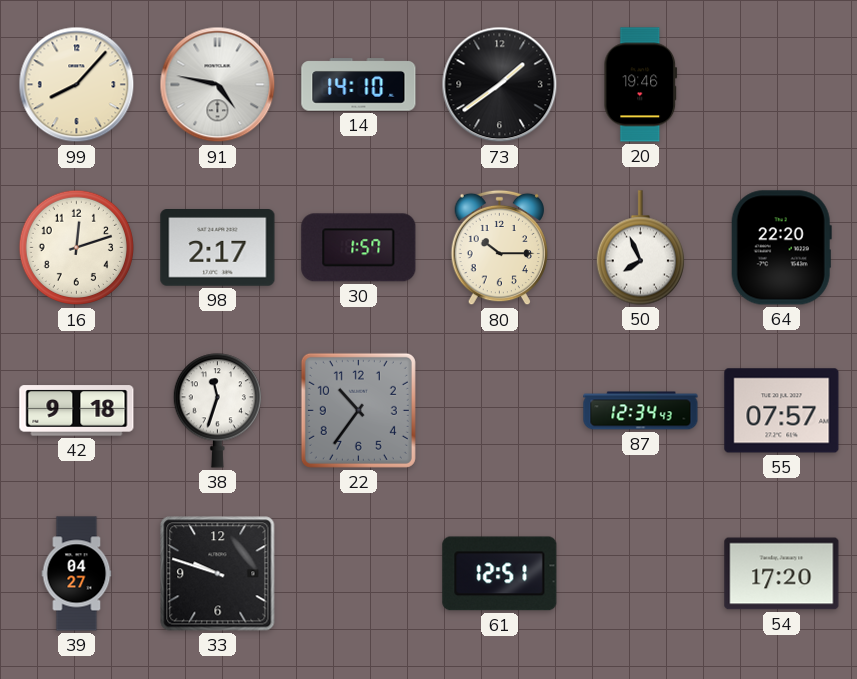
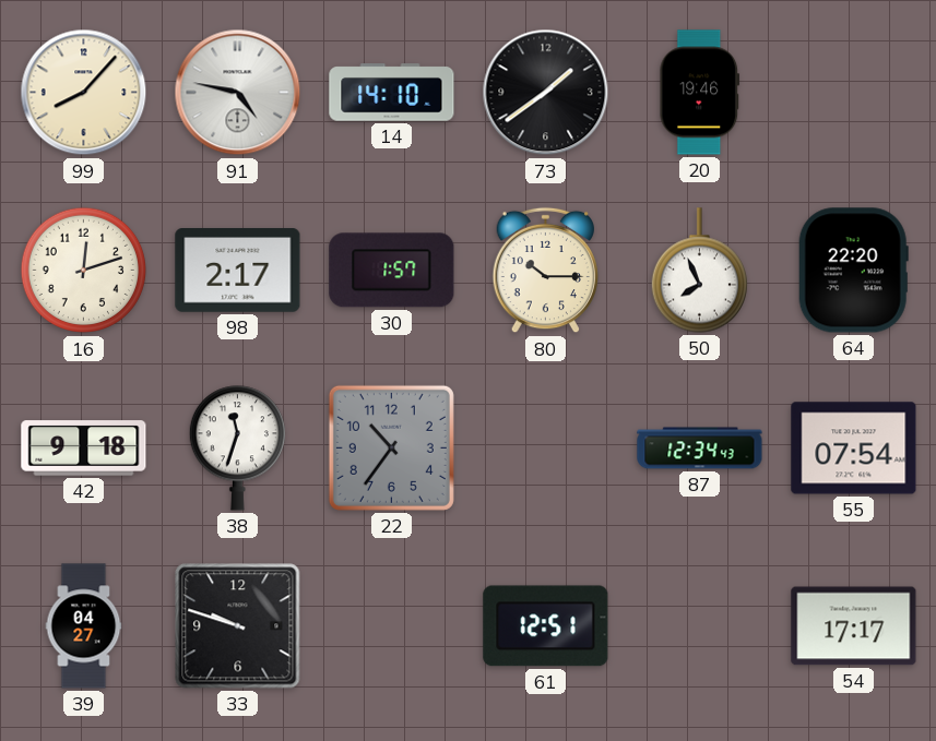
55: 07:57 -> 07:54
54: 17:20 -> 17:17
